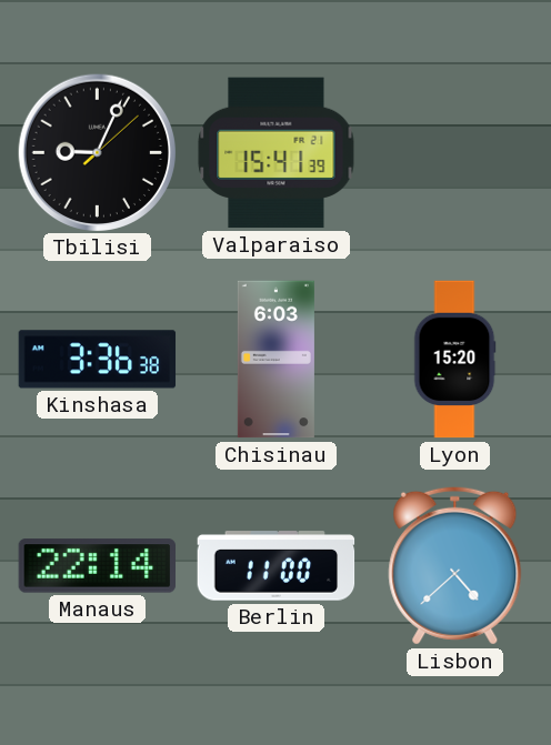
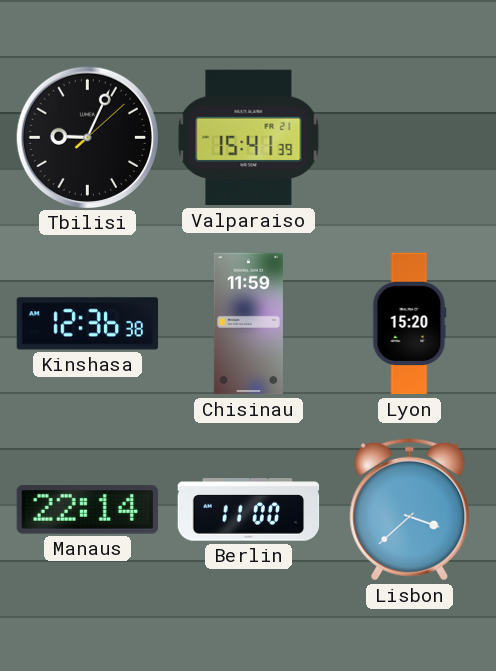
Kinshasa: 3:36 -> 12:36
Chisinau: 6:03 -> 11:59
Lisbon: 4:38 -> 3:38
